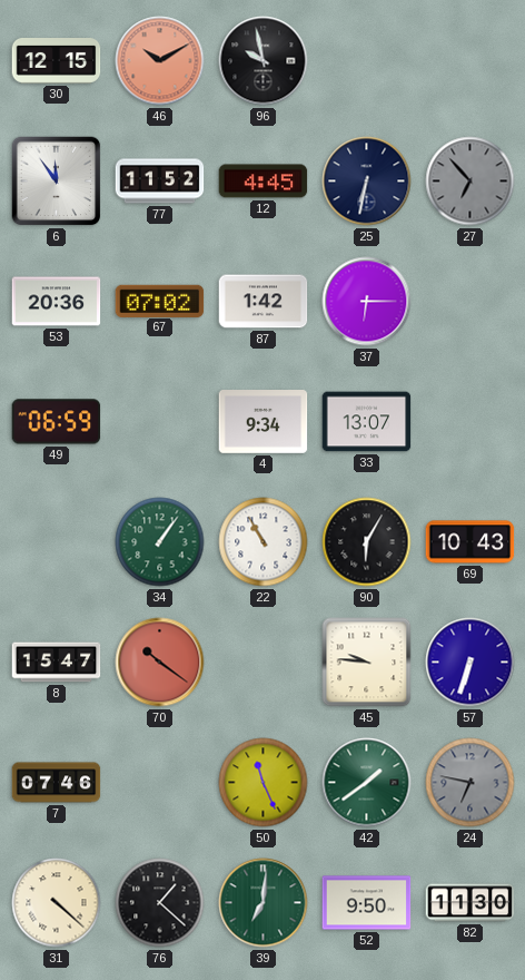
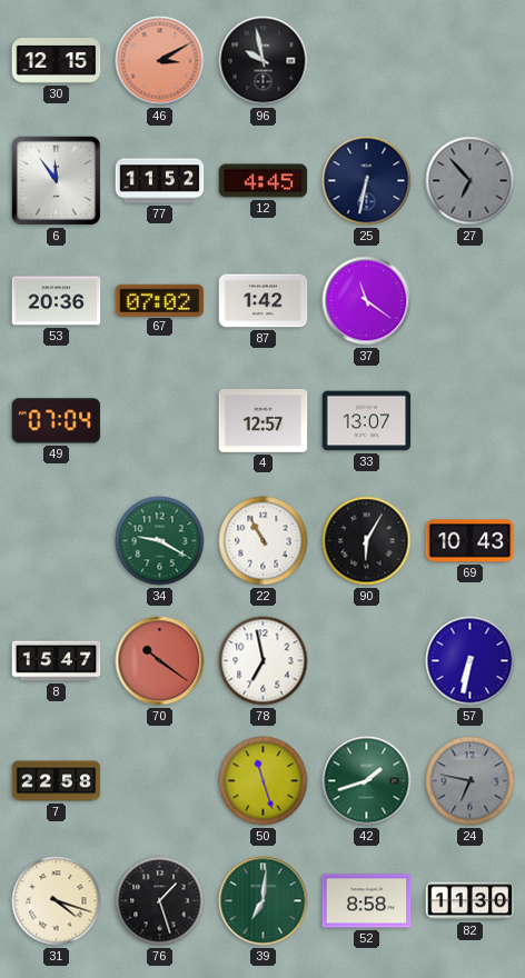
46: 10:10 -> 3:10
37: 6:15 -> 11:21
49: 06:59 -> 07:04
4: 9:34 -> 12:57
34: 1:06 -> 9:20
78: none -> 6:58
45: 9:46 -> none
57: 6:33 -> 6:32
7: 07:46 -> 22:58
50: 11:26 -> 11:27
42: 1:39 -> 1:42
31: 4:22 -> 4:18
76: 1:22 -> 1:27
52: 9:50 -> 8:58
